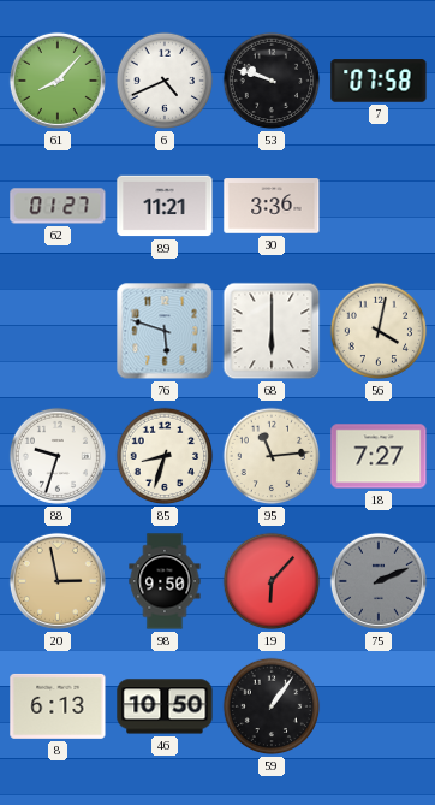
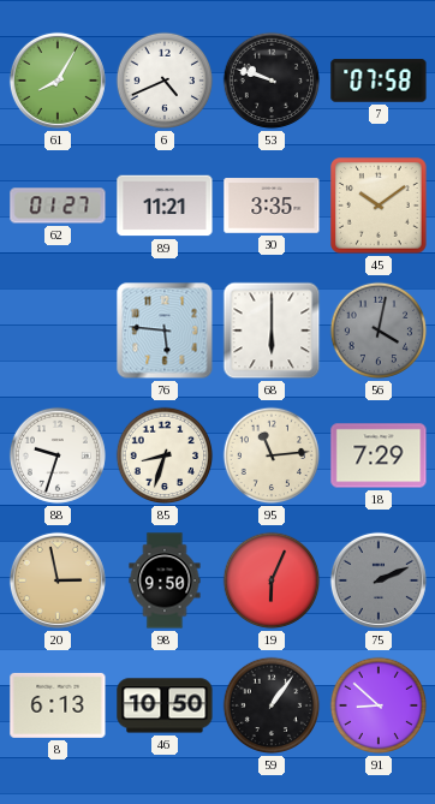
61: 8:07 -> 8:05
30: 3:36 -> 3:35
45: none -> 10:09
76: 5:48 -> 5:46
56 dial: cream -> grey
18: 7:27 -> 7:29
19: 6:07 -> 6:04
91: none -> 8:52
